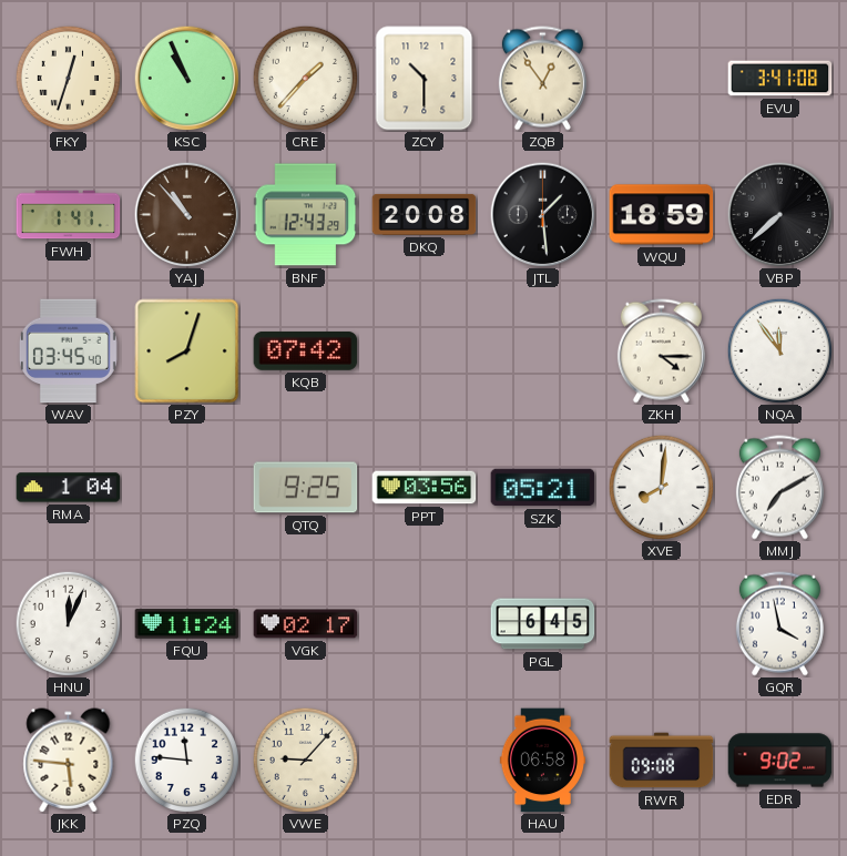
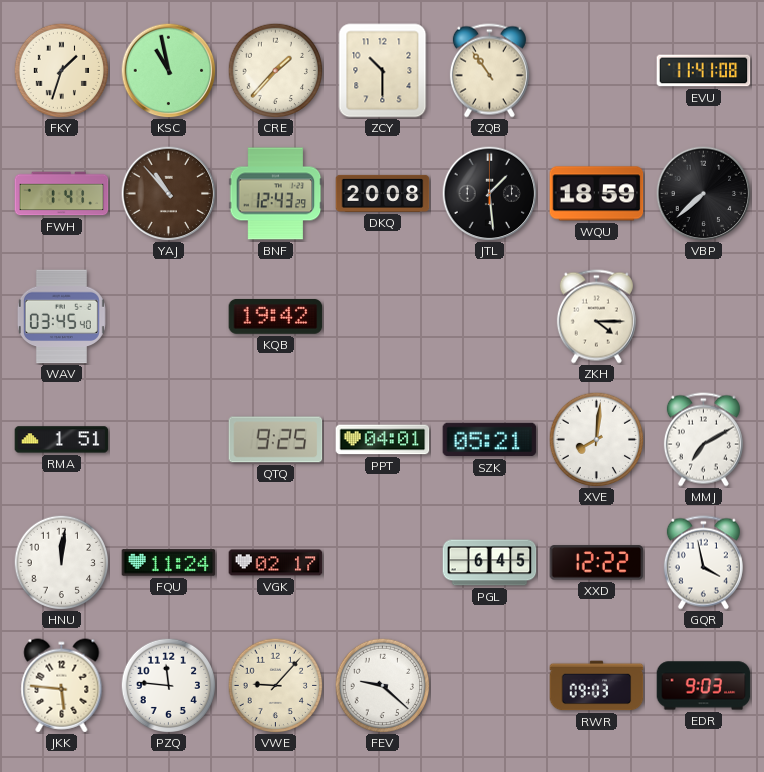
FKY: 12:33 -> 1:33
KSC: 10:56 -> 10:58
ZQB: 12:54 -> 10:54
EVU: 3:41 -> 11:41
PZY: 8:03 -> none
KQB: 07:42 -> 19:42
NQA: 11:54 -> none
RMA: 1:04 -> 1:51
PPT: 03:56 -> 04:01
HNU: 12:04 -> 12:01
XXD: none -> 12:22
FEV: none -> 9:22
HAU: 06:58 -> none
RWR: 09:08 -> 09:03
EDR: 9:02 -> 9:03
